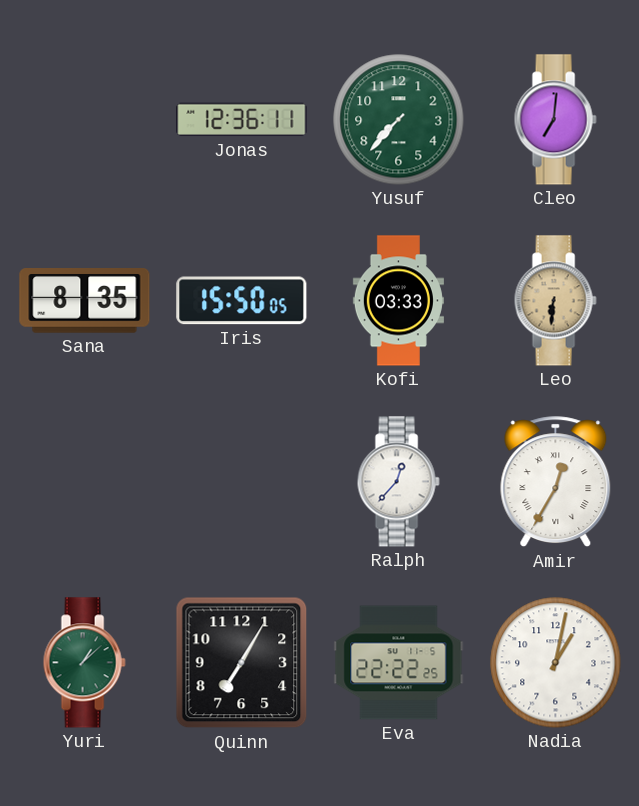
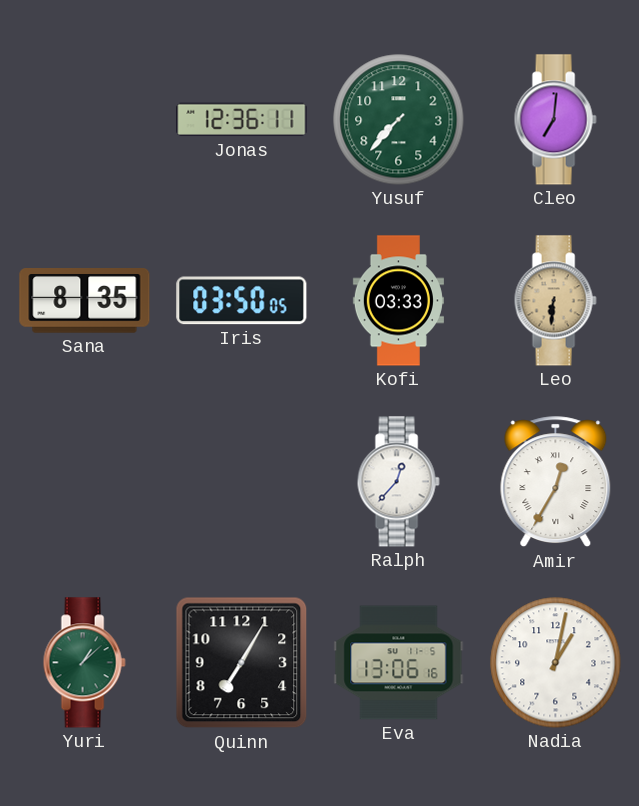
Iris: 15:50 -> 03:50
Eva: 22:22 -> 13:06
